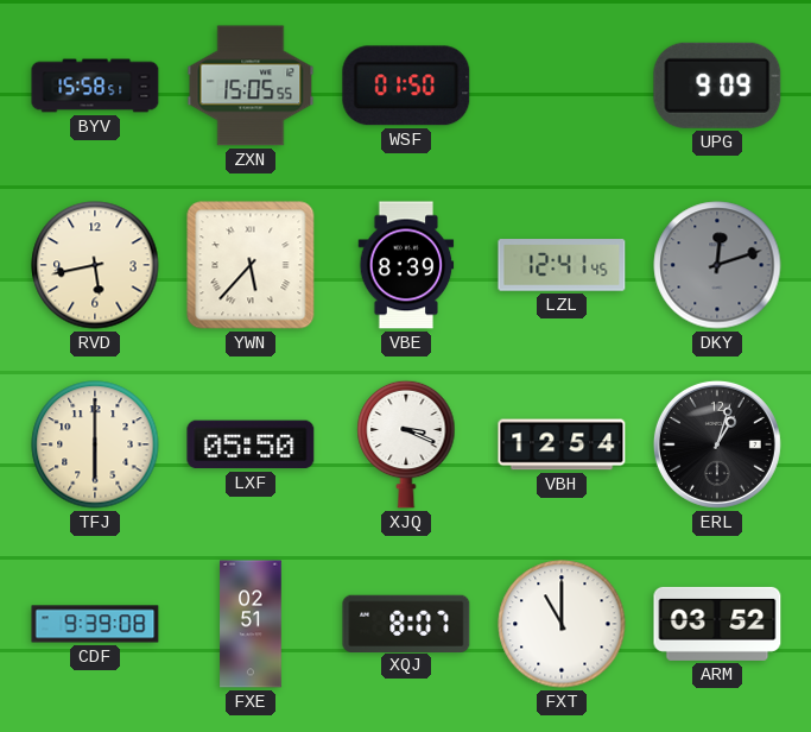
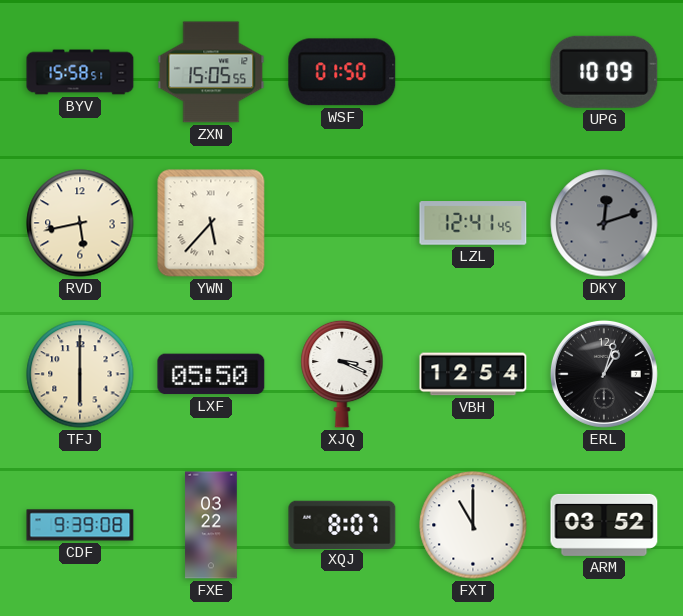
UPG: 9:09 -> 10:09
VBE: 8:39 -> none
FXE: 02:51 -> 03:22
